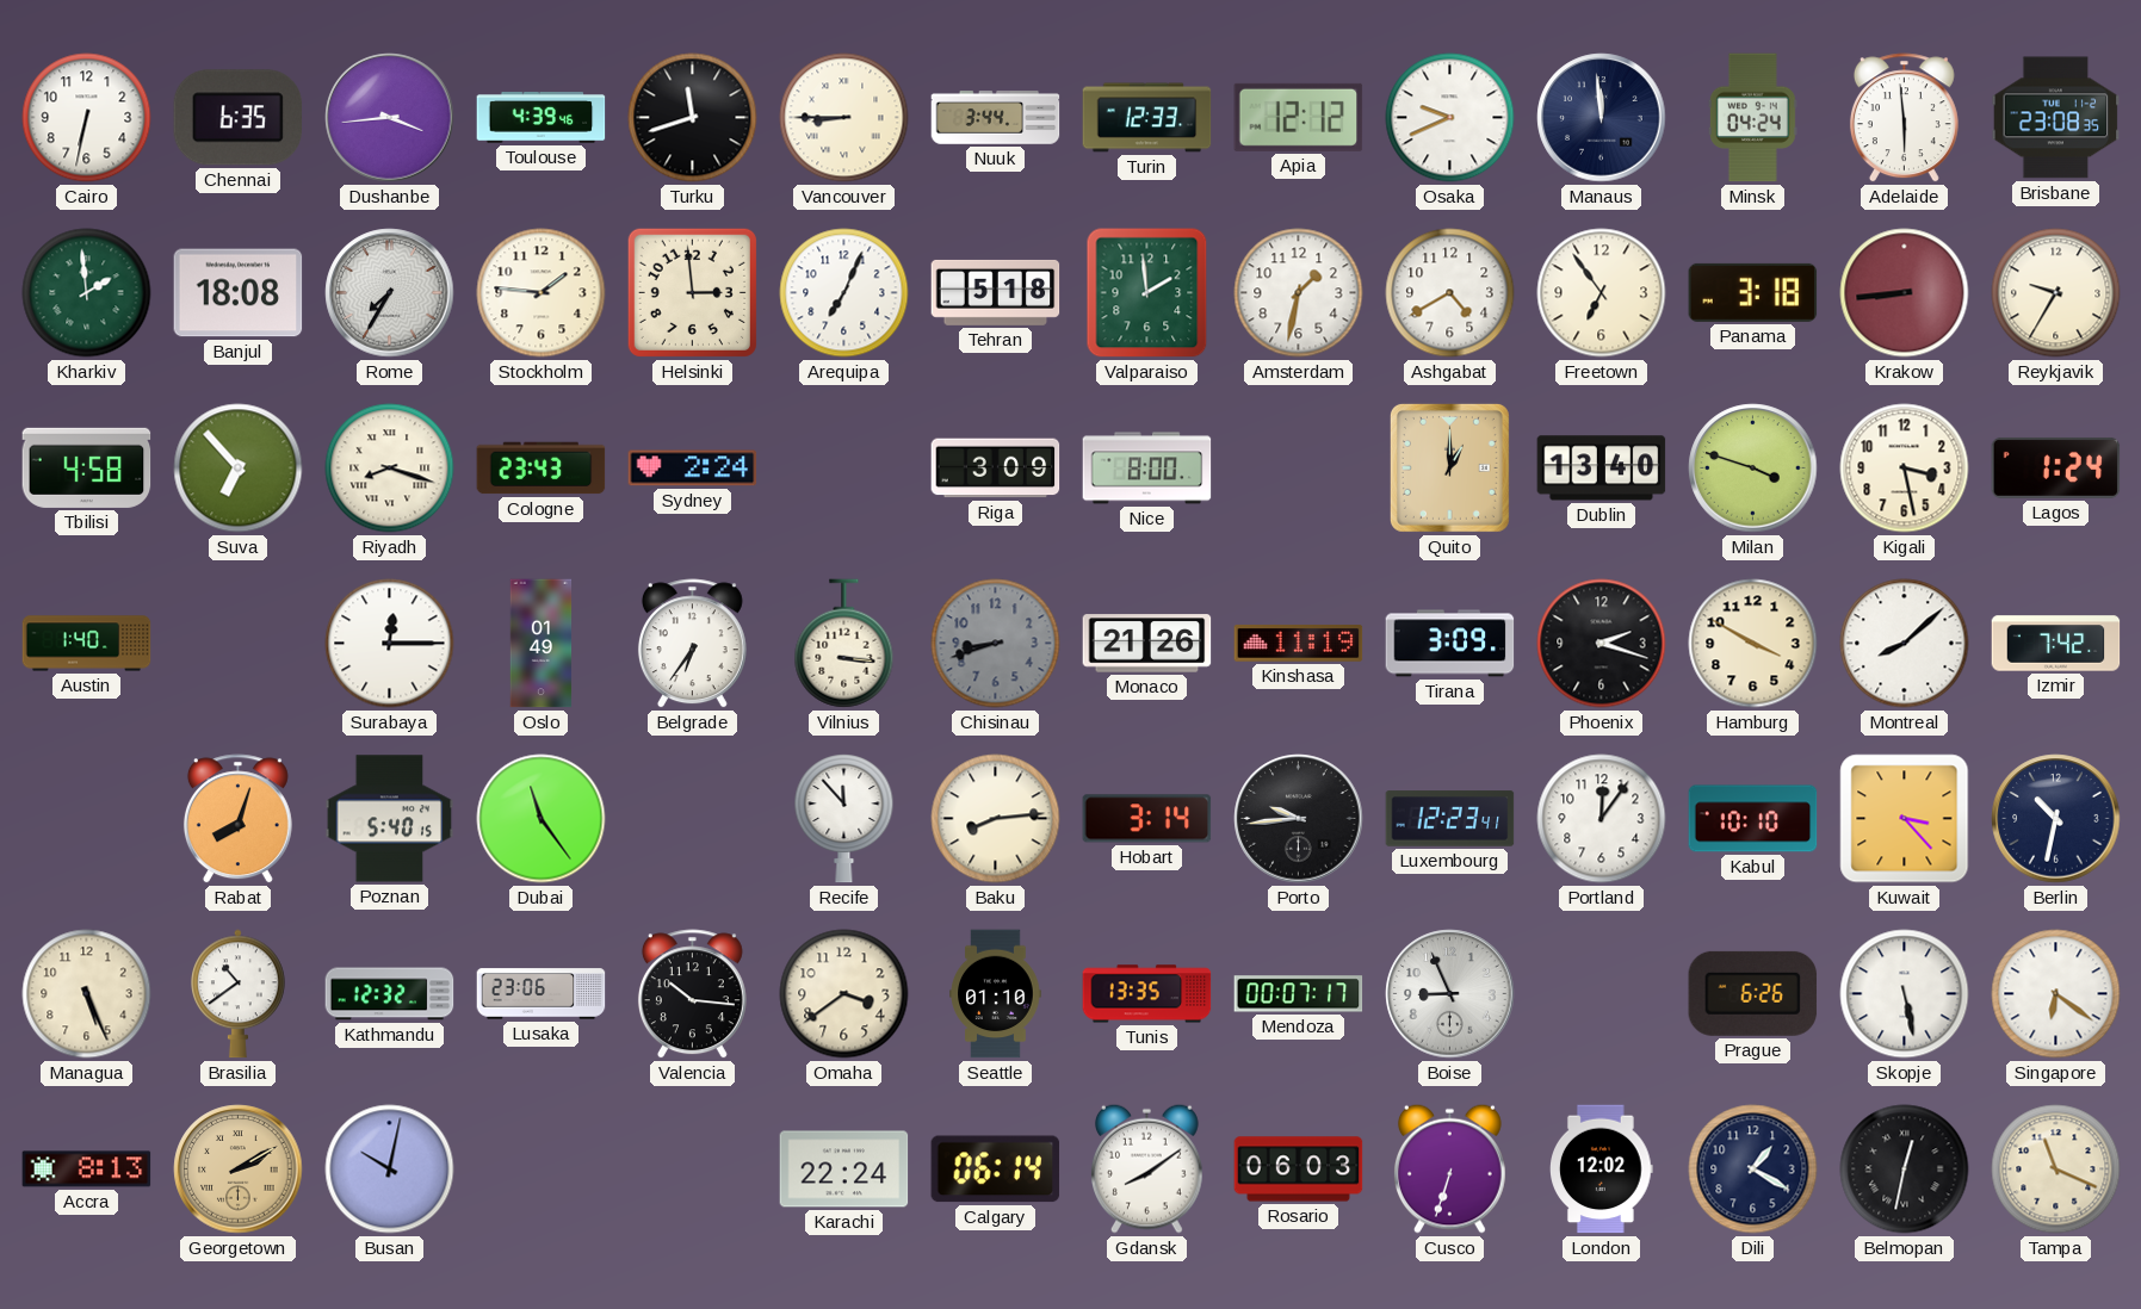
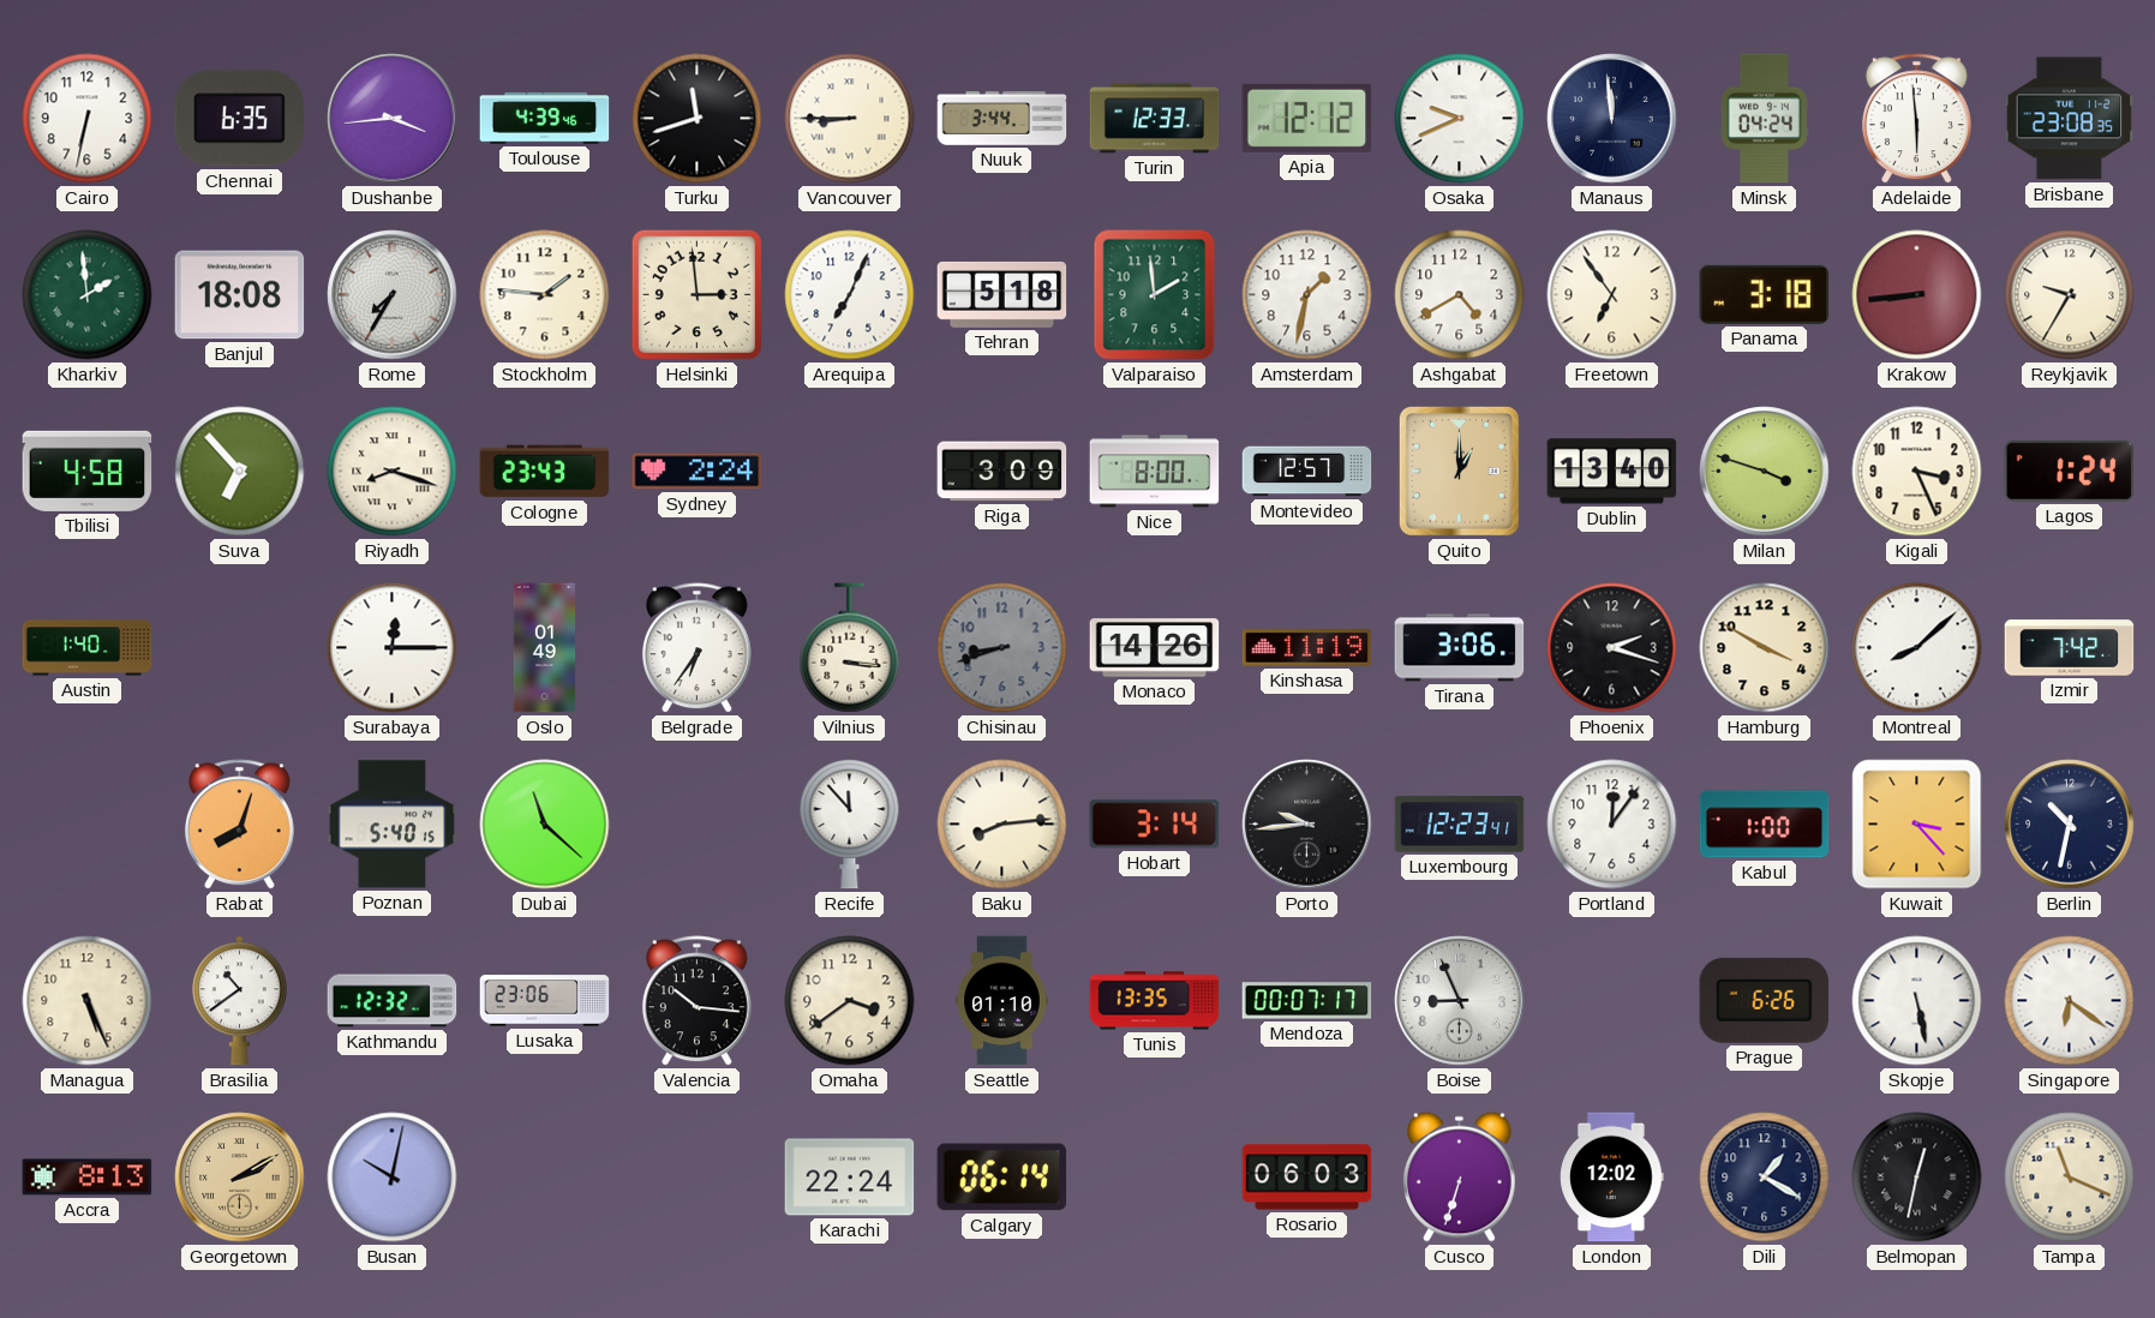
Montevideo: none -> 12:57
Kigali: 3:28 -> 3:26
Monaco: 21:26 -> 14:26
Tirana: 3:09 -> 3:06
Dubai: 11:24 -> 11:22
Kabul: 10:10 -> 1:00
Gdansk: 8:09 -> none
